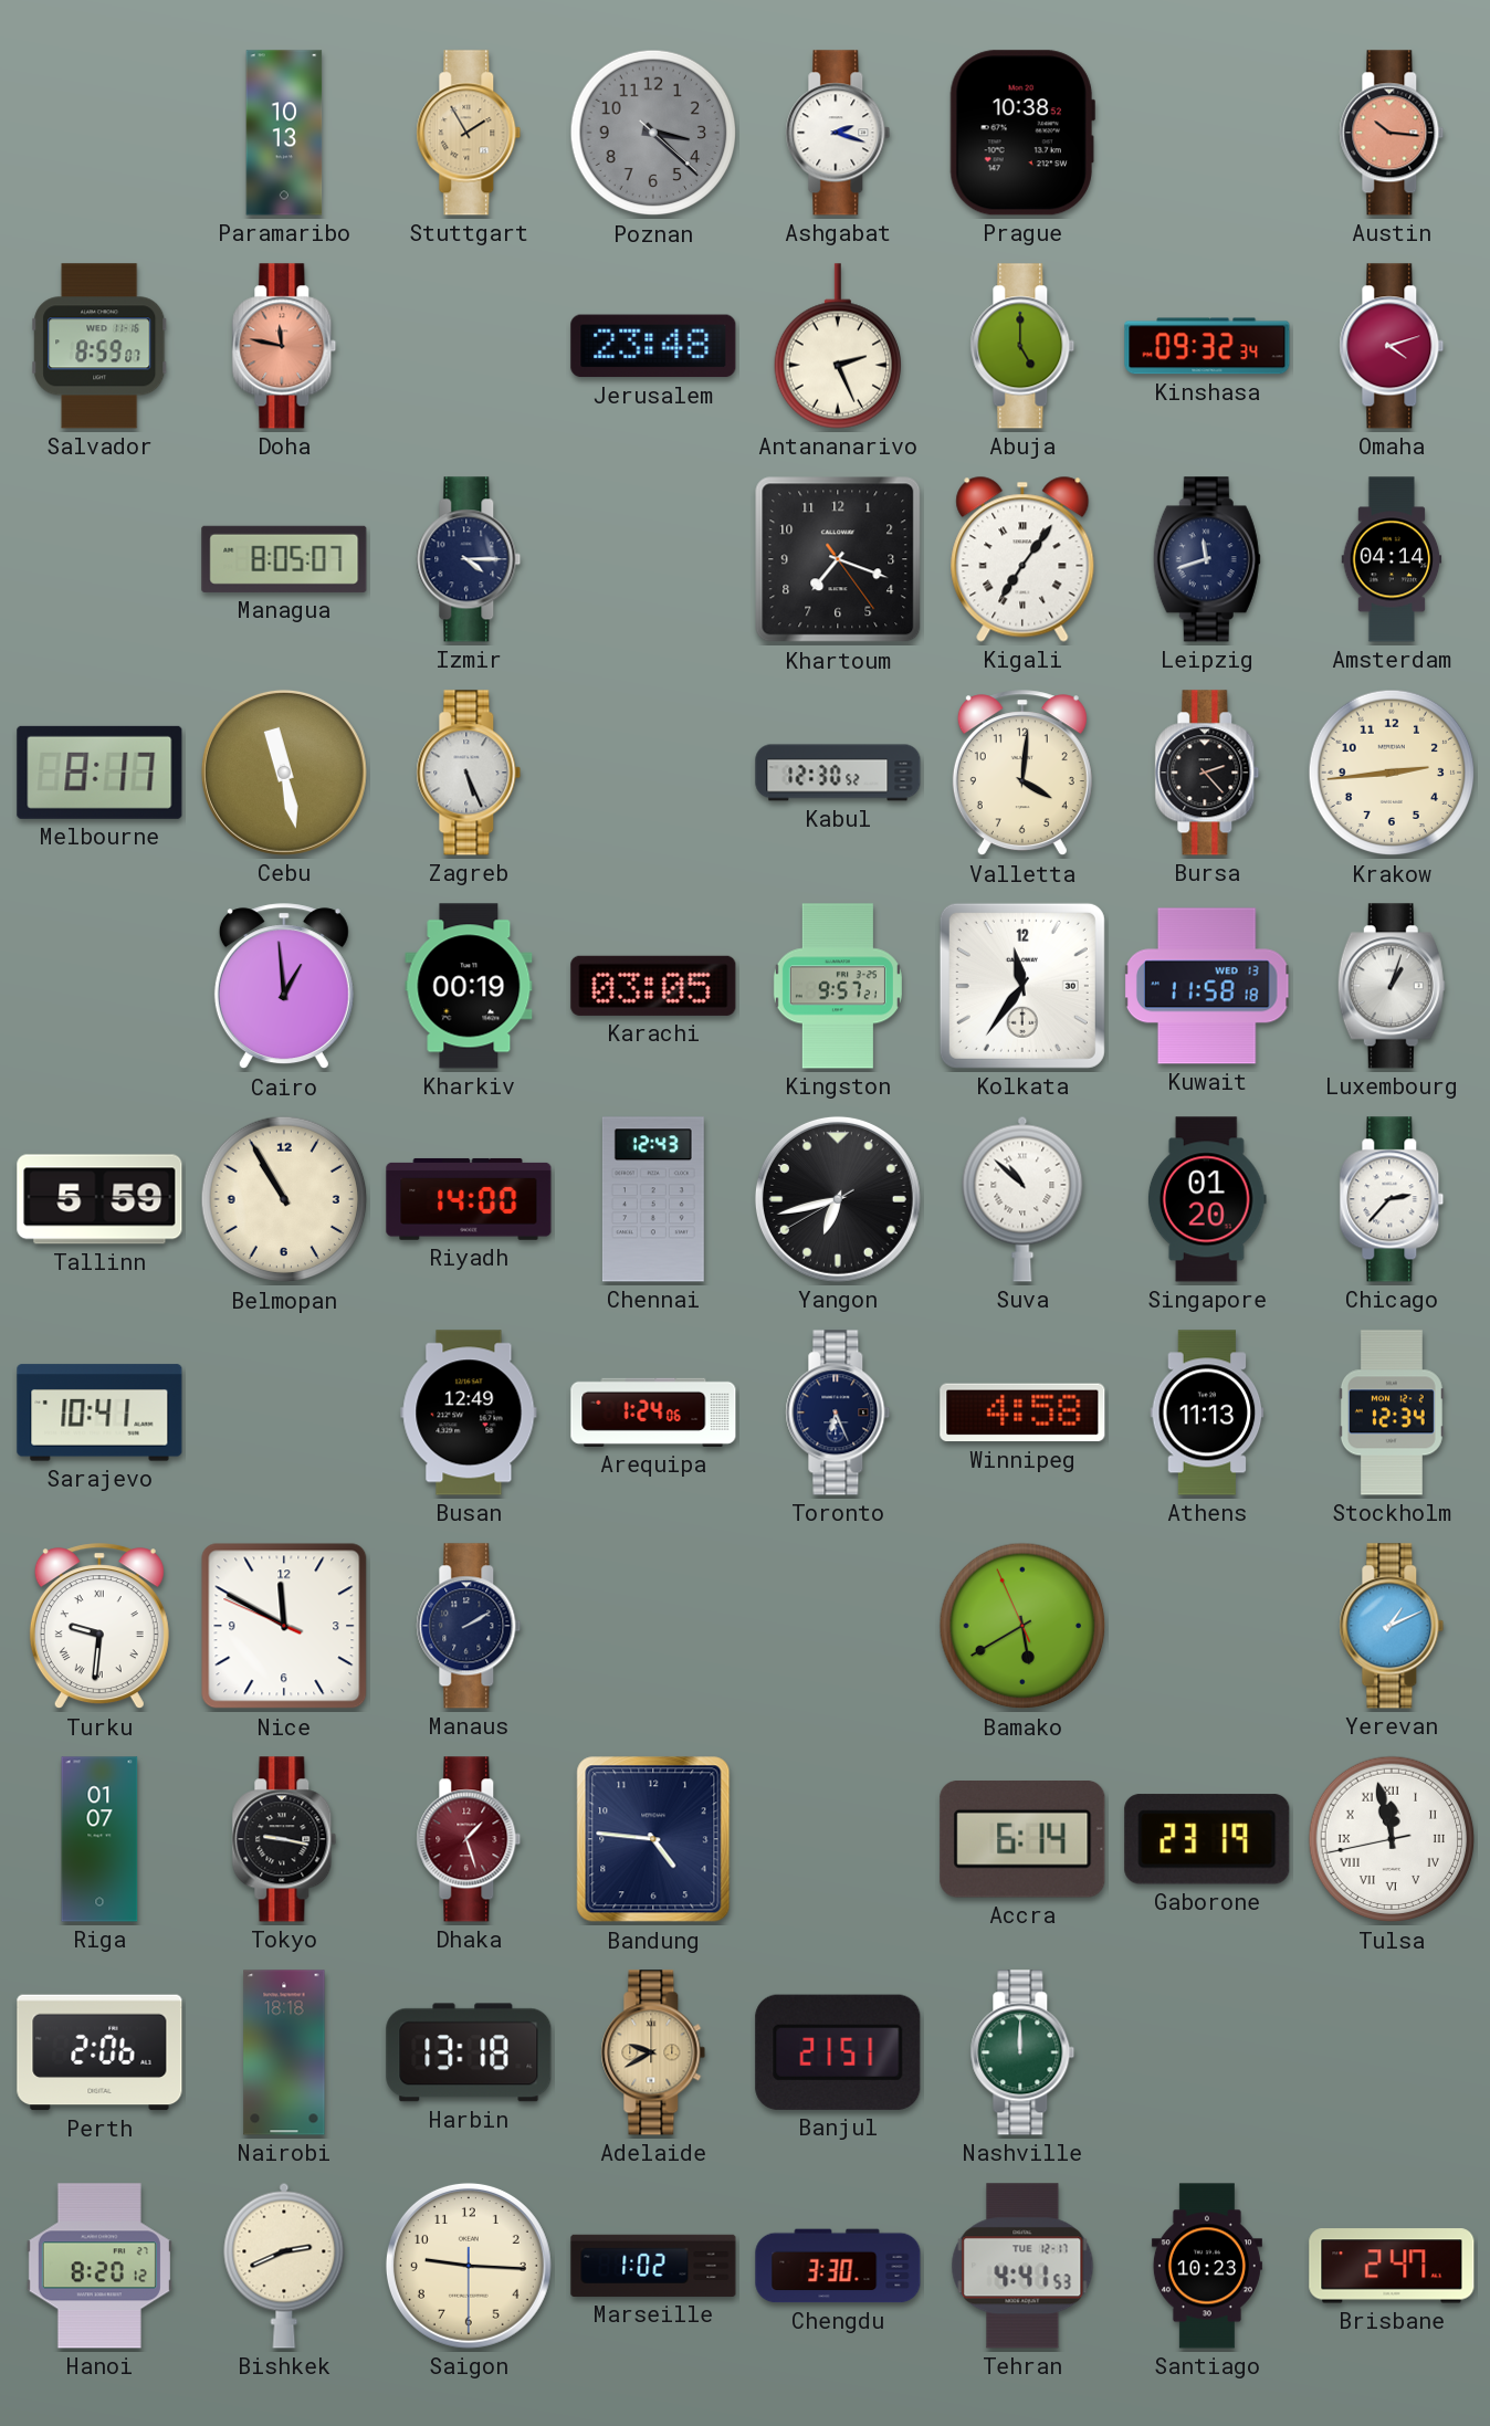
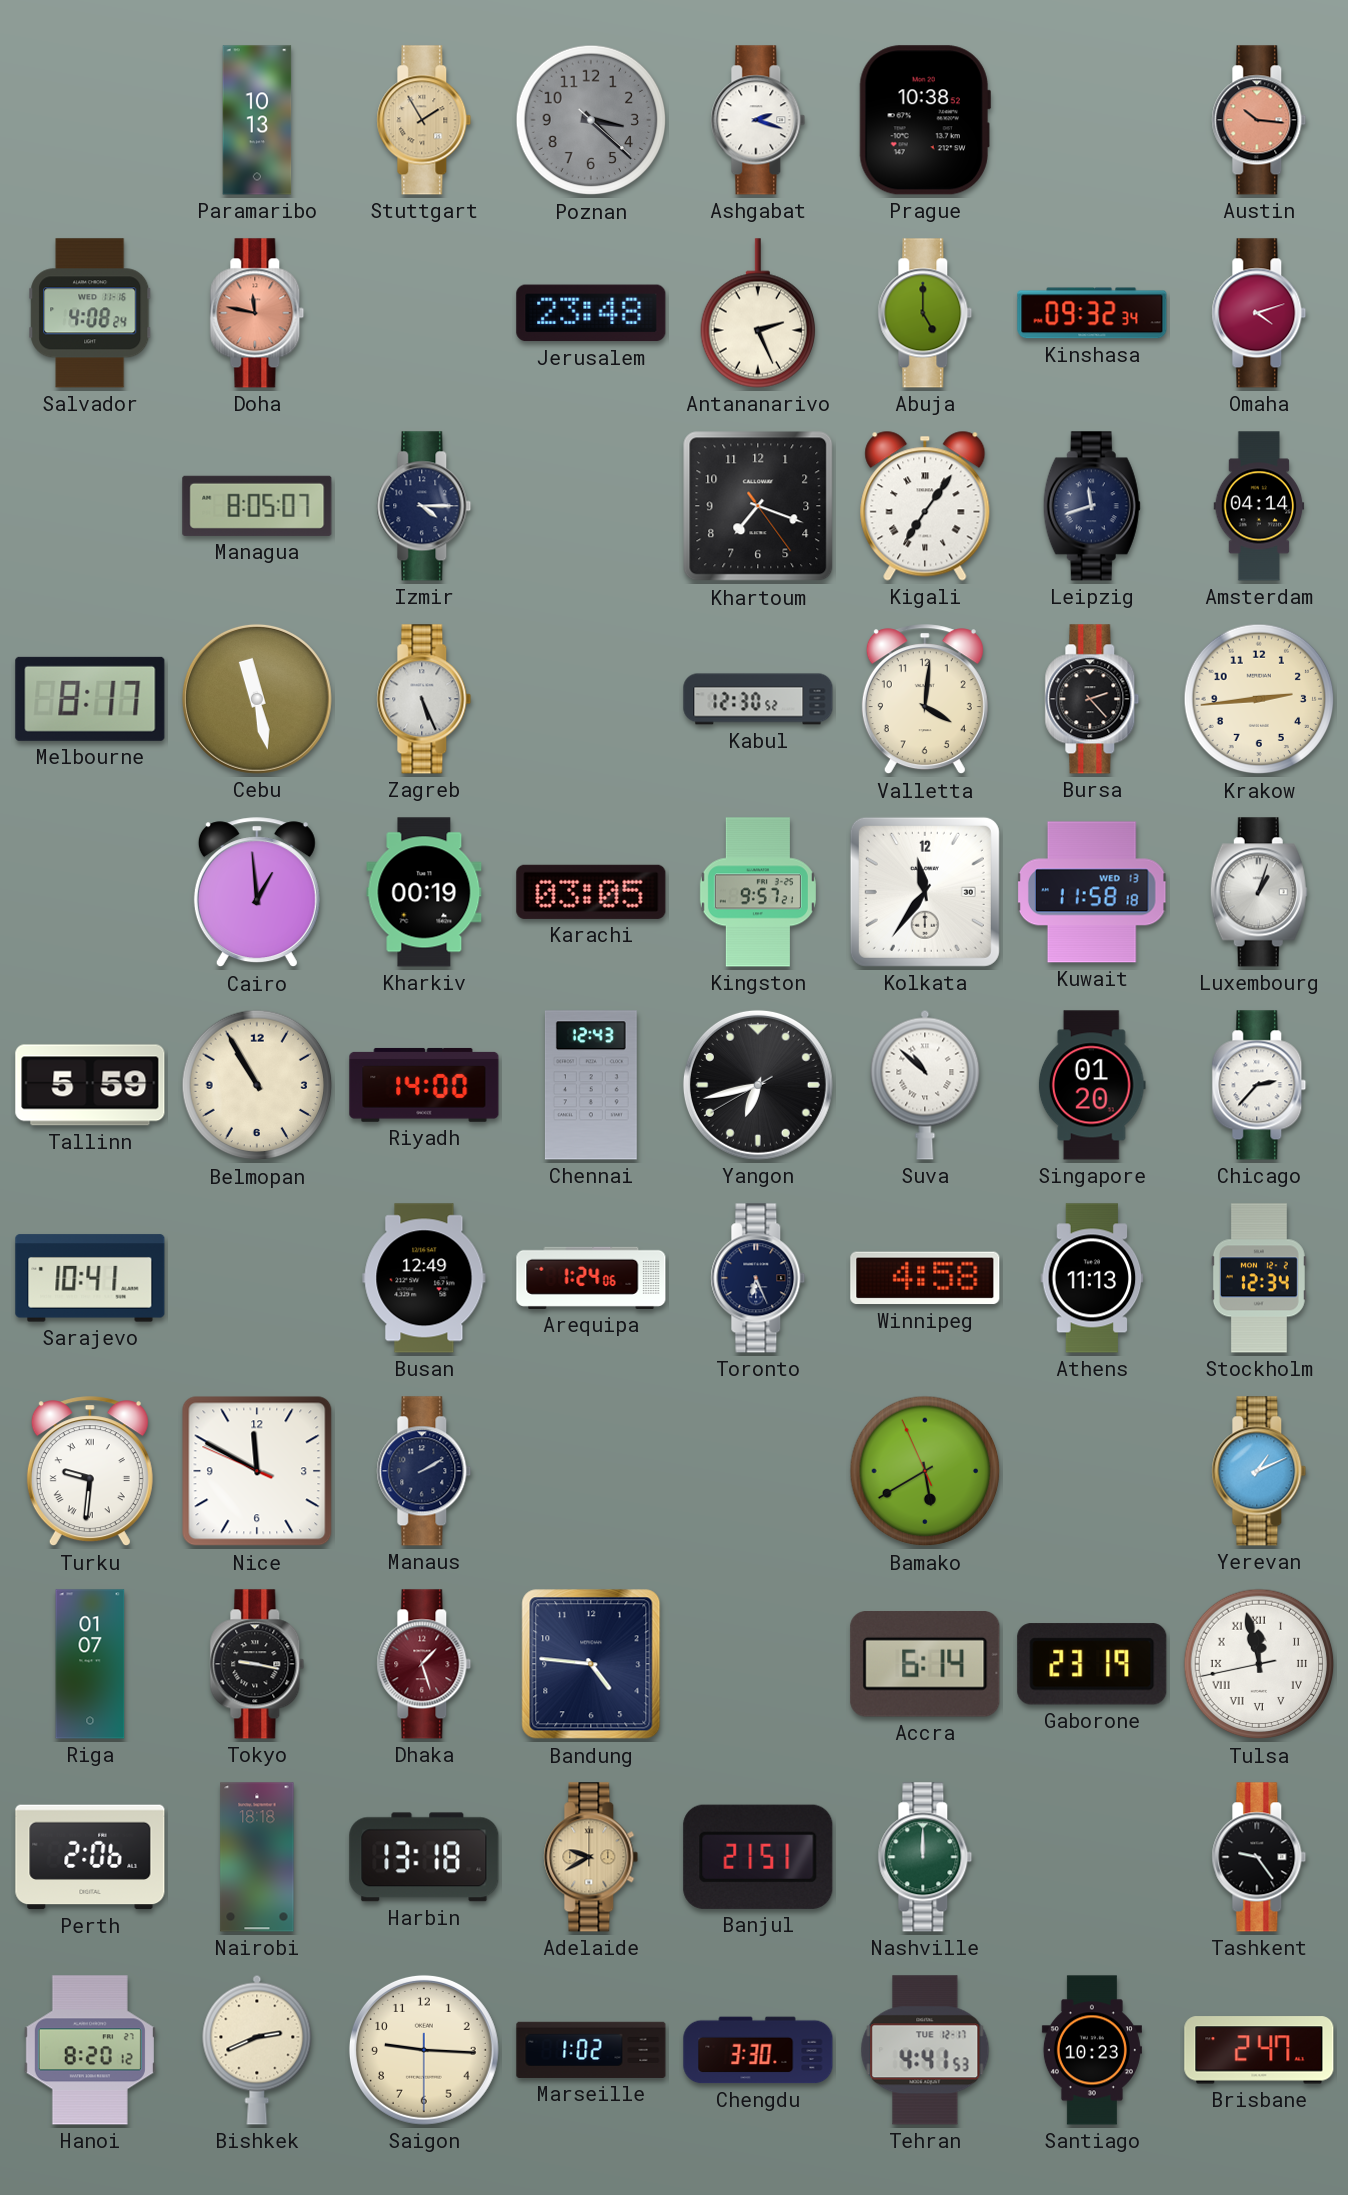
Salvador: 8:59 -> 4:08
Tashkent: none -> 9:24
